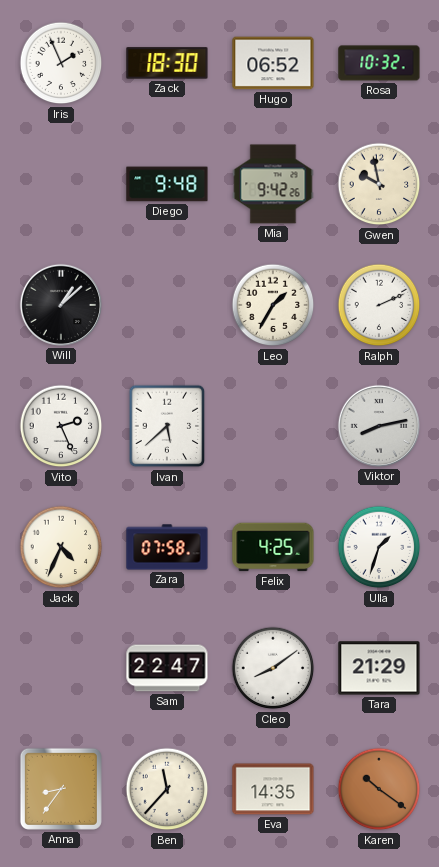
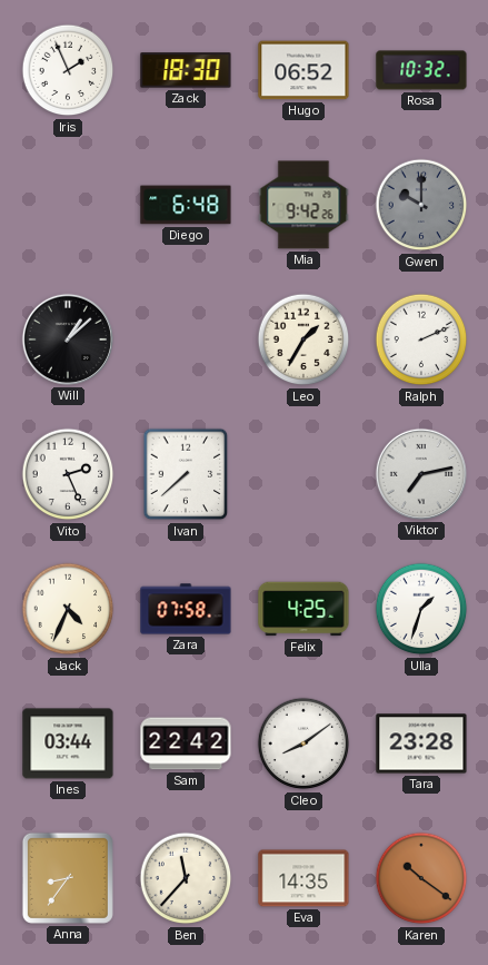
Diego: 9:48 -> 6:48
Gwen: 9:58 -> 10:00
Gwen dial: cream -> grey
Ivan: 5:38 -> 7:38
Viktor: 8:13 -> 7:13
Ines: none -> 03:44
Sam: 22:47 -> 22:42
Tara: 21:29 -> 23:28
